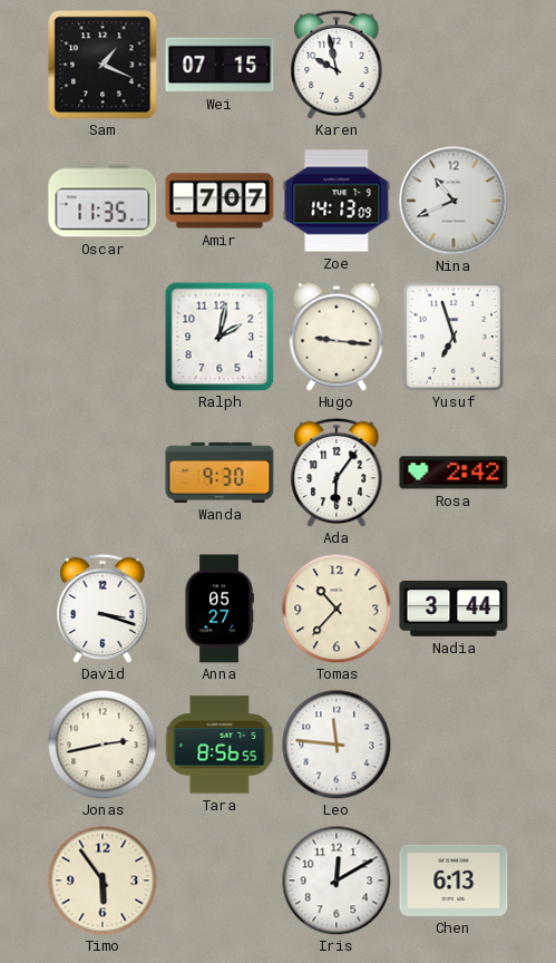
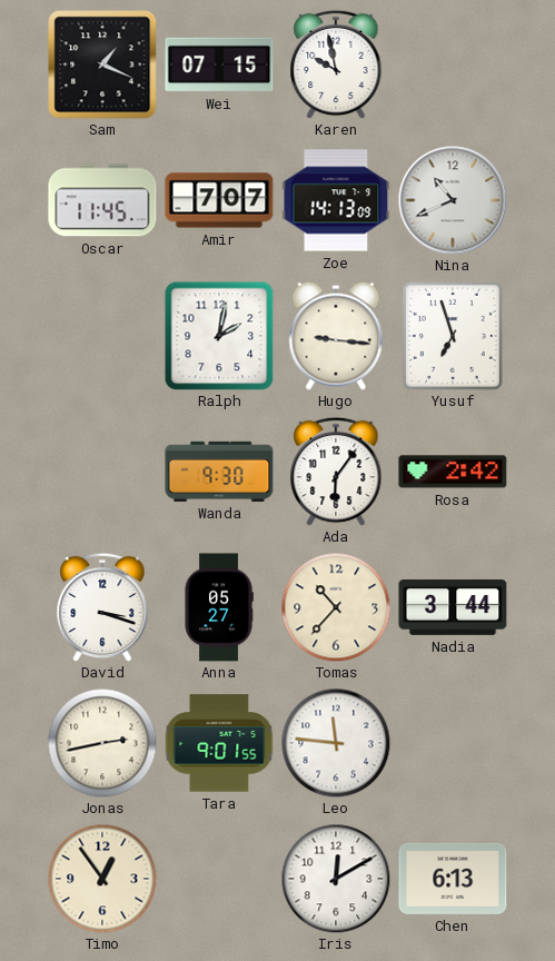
Oscar: 11:35 -> 11:45
Tara: 8:56 -> 9:01
Timo: 5:54 -> 12:54
